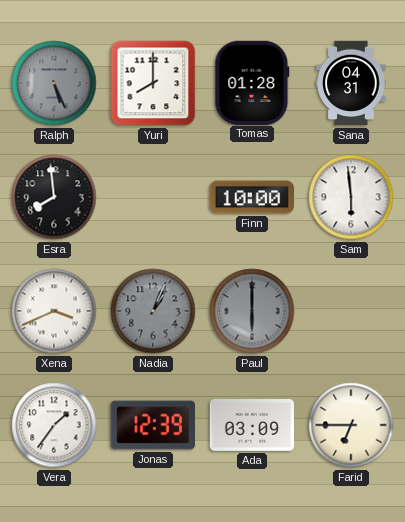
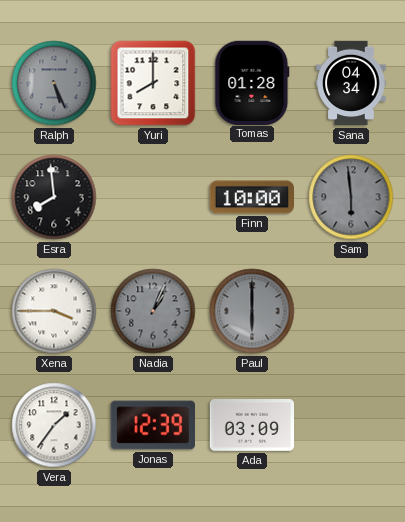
Sana: 04:31 -> 04:34
Sam dial: white -> grey
Xena: 3:41 -> 3:45
Farid: 6:45 -> none
